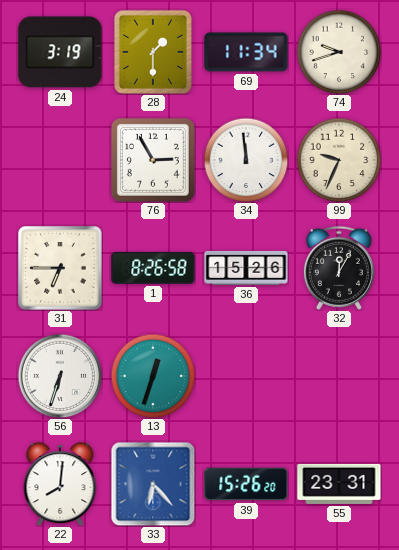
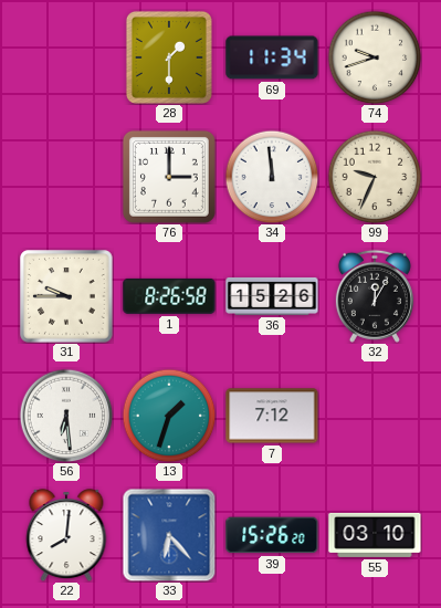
24: 3:19 -> none
76: 2:55 -> 3:00
31: 6:45 -> 9:45
56: 6:33 -> 6:29
13: 12:33 -> 1:33
7: none -> 7:12
55: 23:31 -> 03:10
